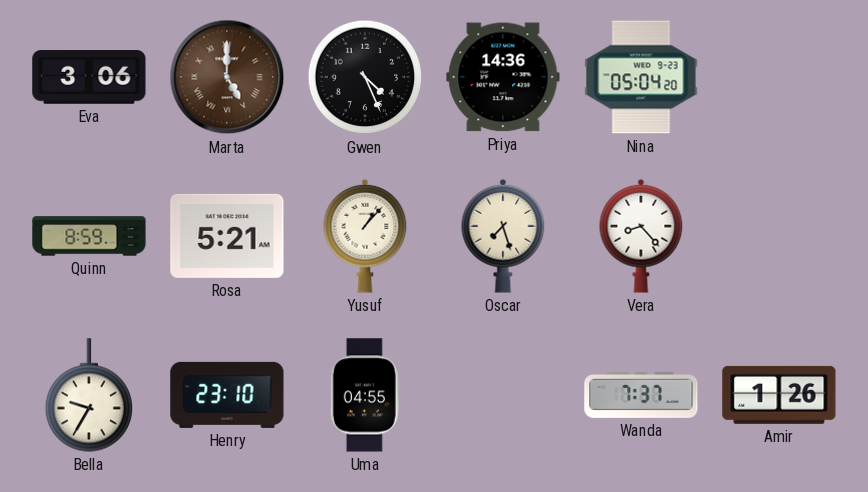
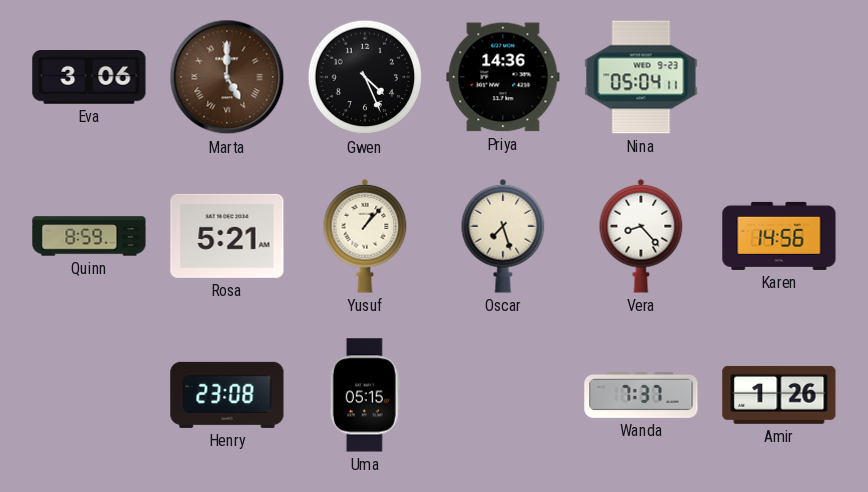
Nina: 05:04:20 -> 05:04:11
Karen: none -> 14:56
Bella: 9:35 -> none
Henry: 23:10 -> 23:08
Uma: 04:55 -> 05:15
